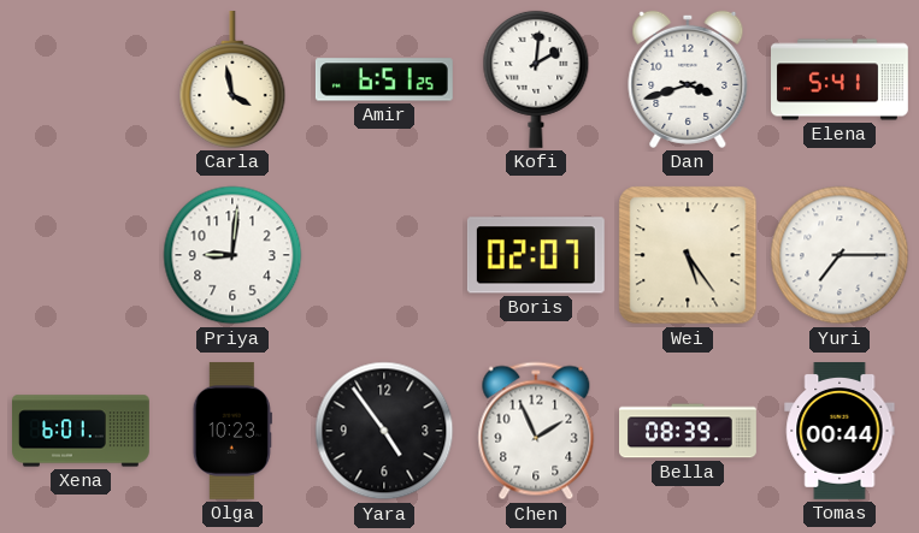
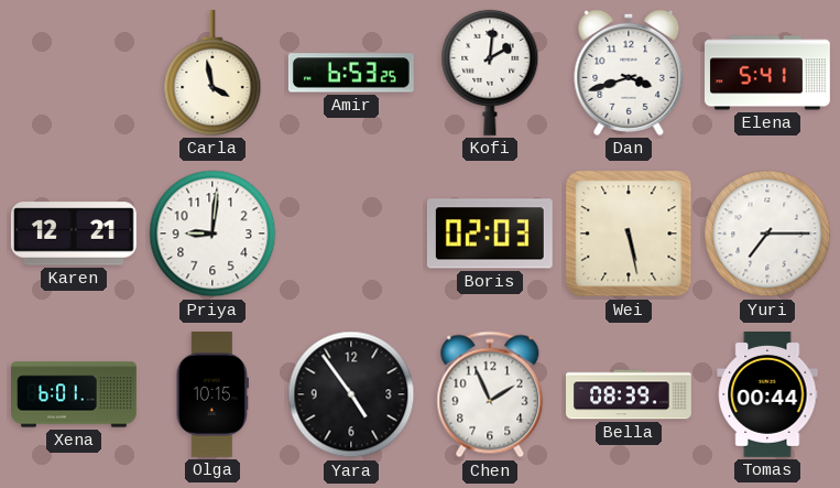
Amir: 6:51 -> 6:53
Karen: none -> 12:21
Boris: 02:07 -> 02:03
Wei: 5:24 -> 5:28
Olga: 10:23 -> 10:15
